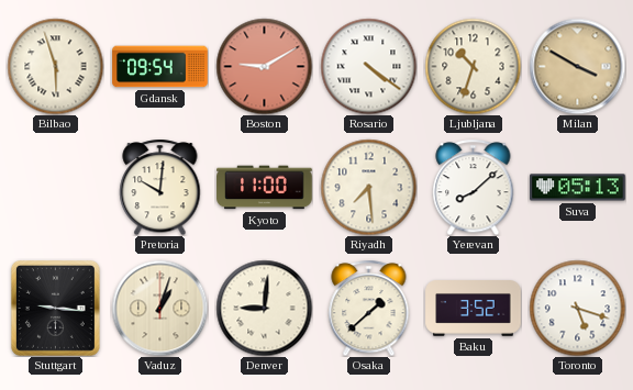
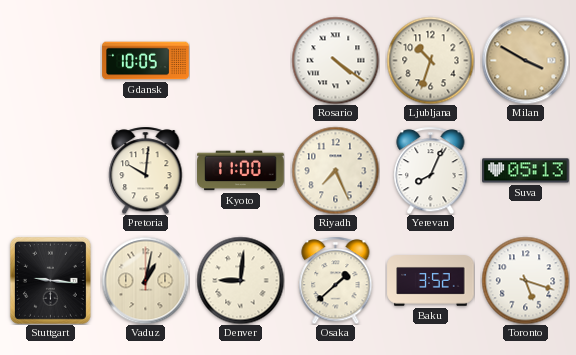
Bilbao: 5:57 -> none
Gdansk: 09:54 -> 10:05
Boston: 9:10 -> none
Riyadh: 7:29 -> 7:26
Yerevan: 8:08 -> 8:04
Vaduz: 1:03 -> 1:02
